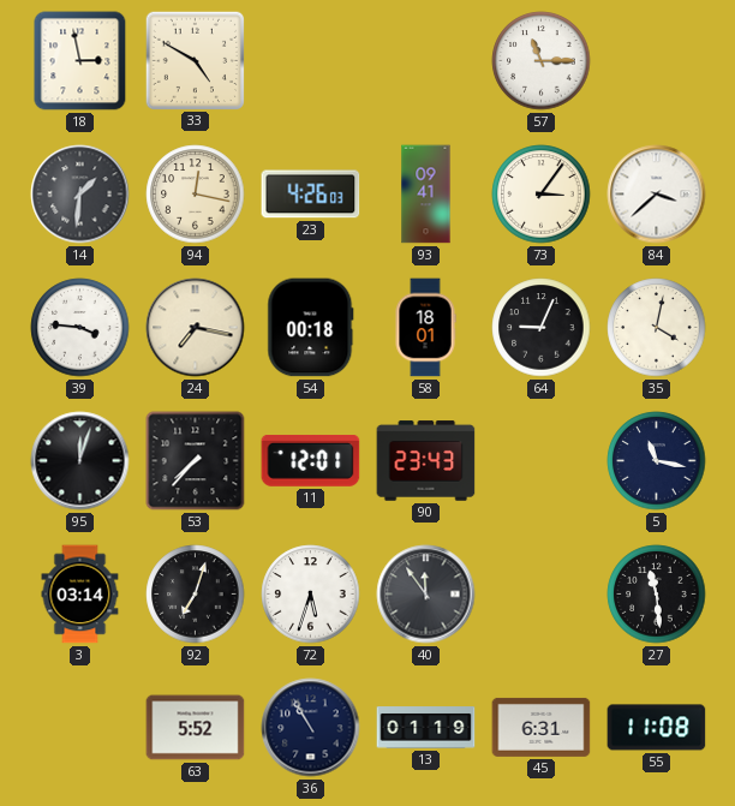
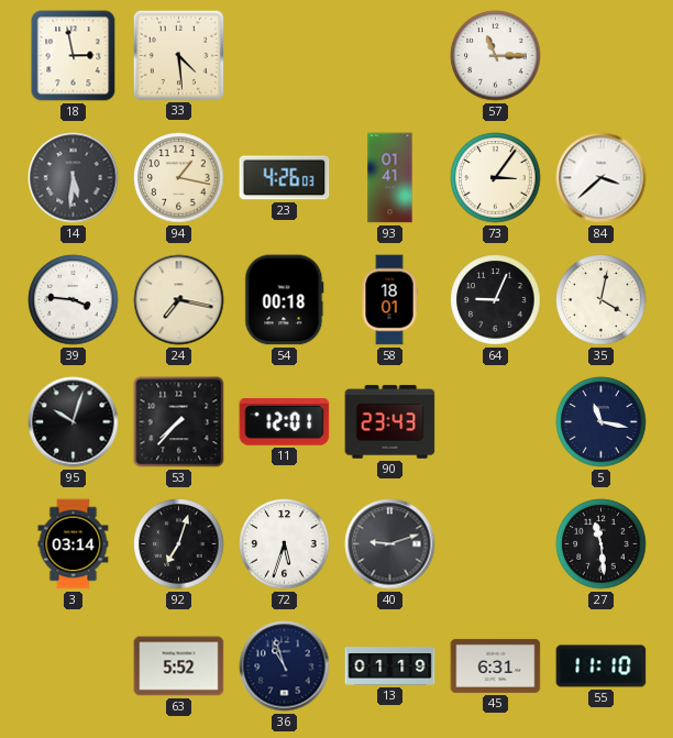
33: 4:50 -> 4:29
14: 1:31 -> 5:31
94: 12:17 -> 1:17
93: 09:41 -> 01:41
95: 12:03 -> 10:03
40: 11:54 -> 9:12
36: 10:55 -> 10:57
55: 11:08 -> 11:10
